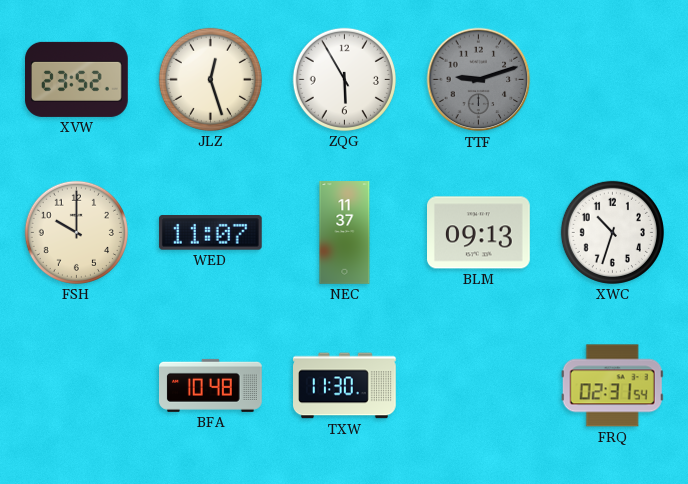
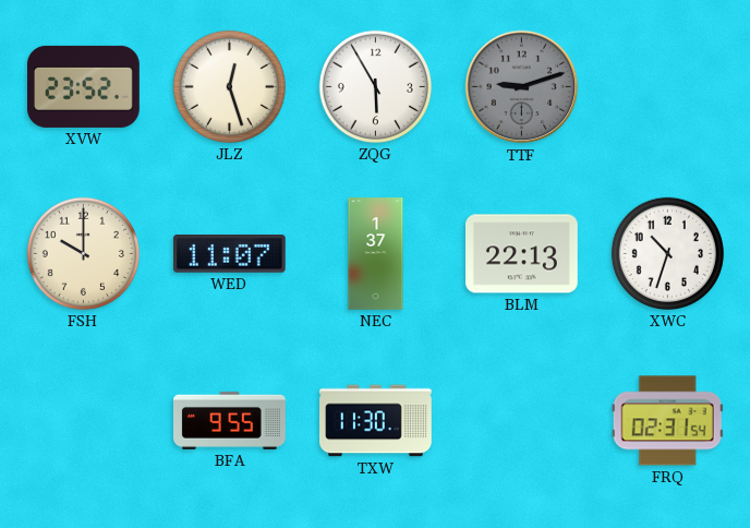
NEC: 11:37 -> 1:37
BLM: 09:13 -> 22:13
BFA: 10:48 -> 9:55
